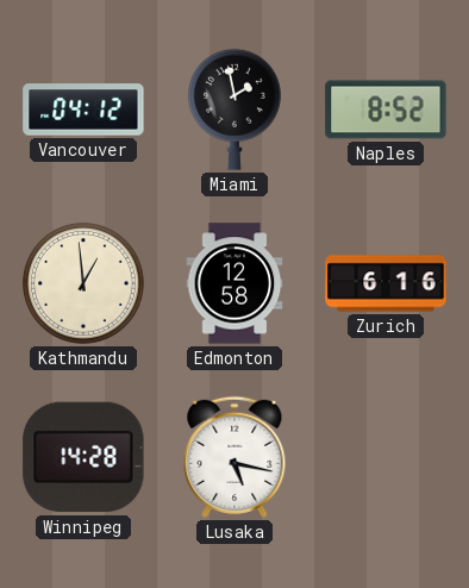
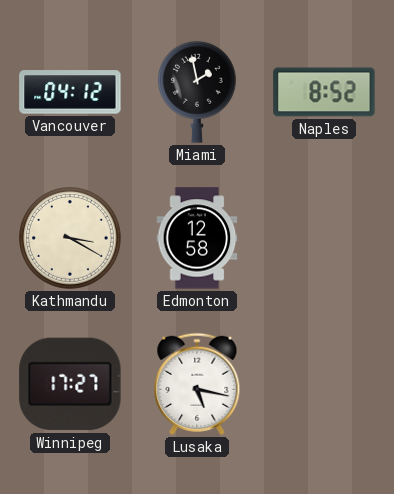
Kathmandu: 12:59 -> 3:20
Zurich: 6:16 -> none
Winnipeg: 14:28 -> 17:27
